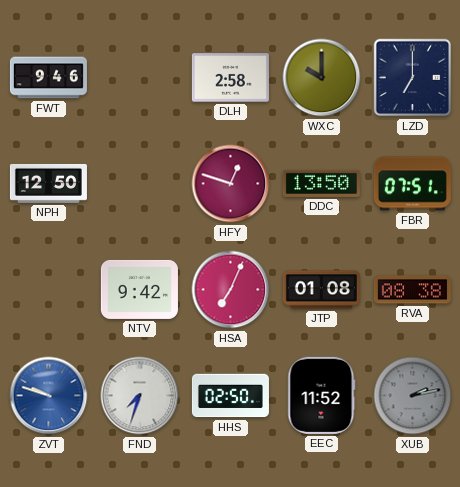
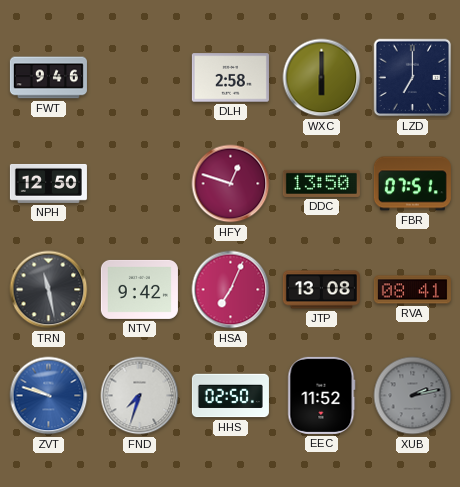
WXC: 10:00 -> 6:00
TRN: none -> 11:28
JTP: 01:08 -> 13:08
RVA: 08:38 -> 08:41
